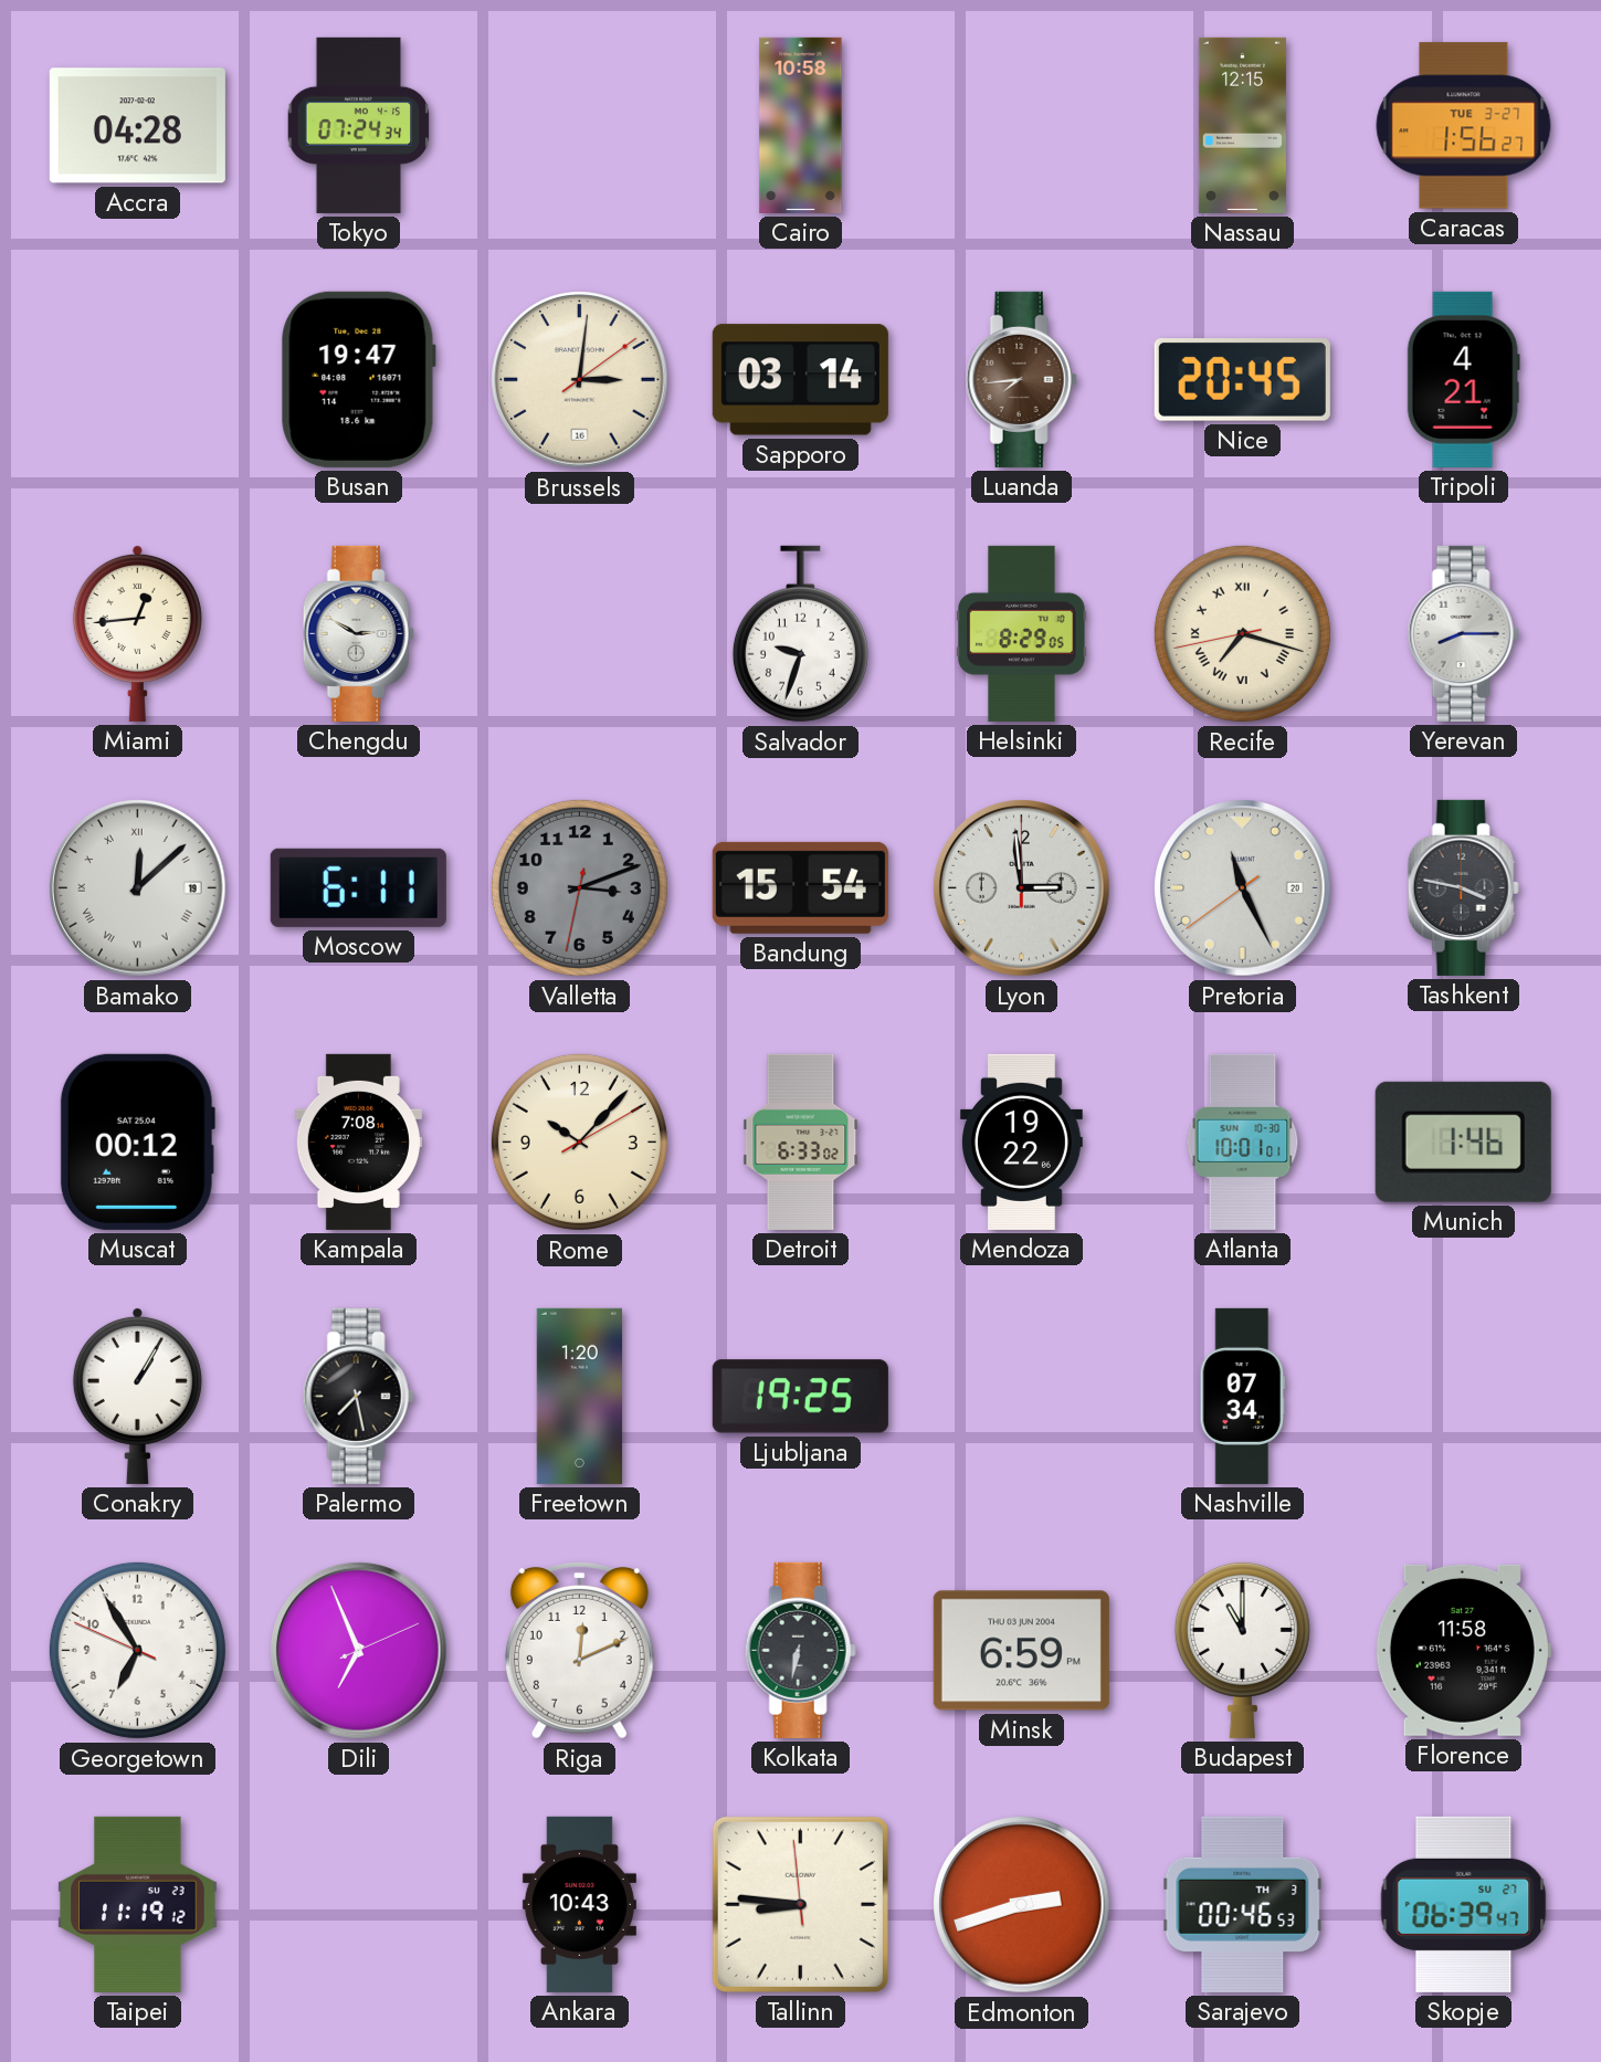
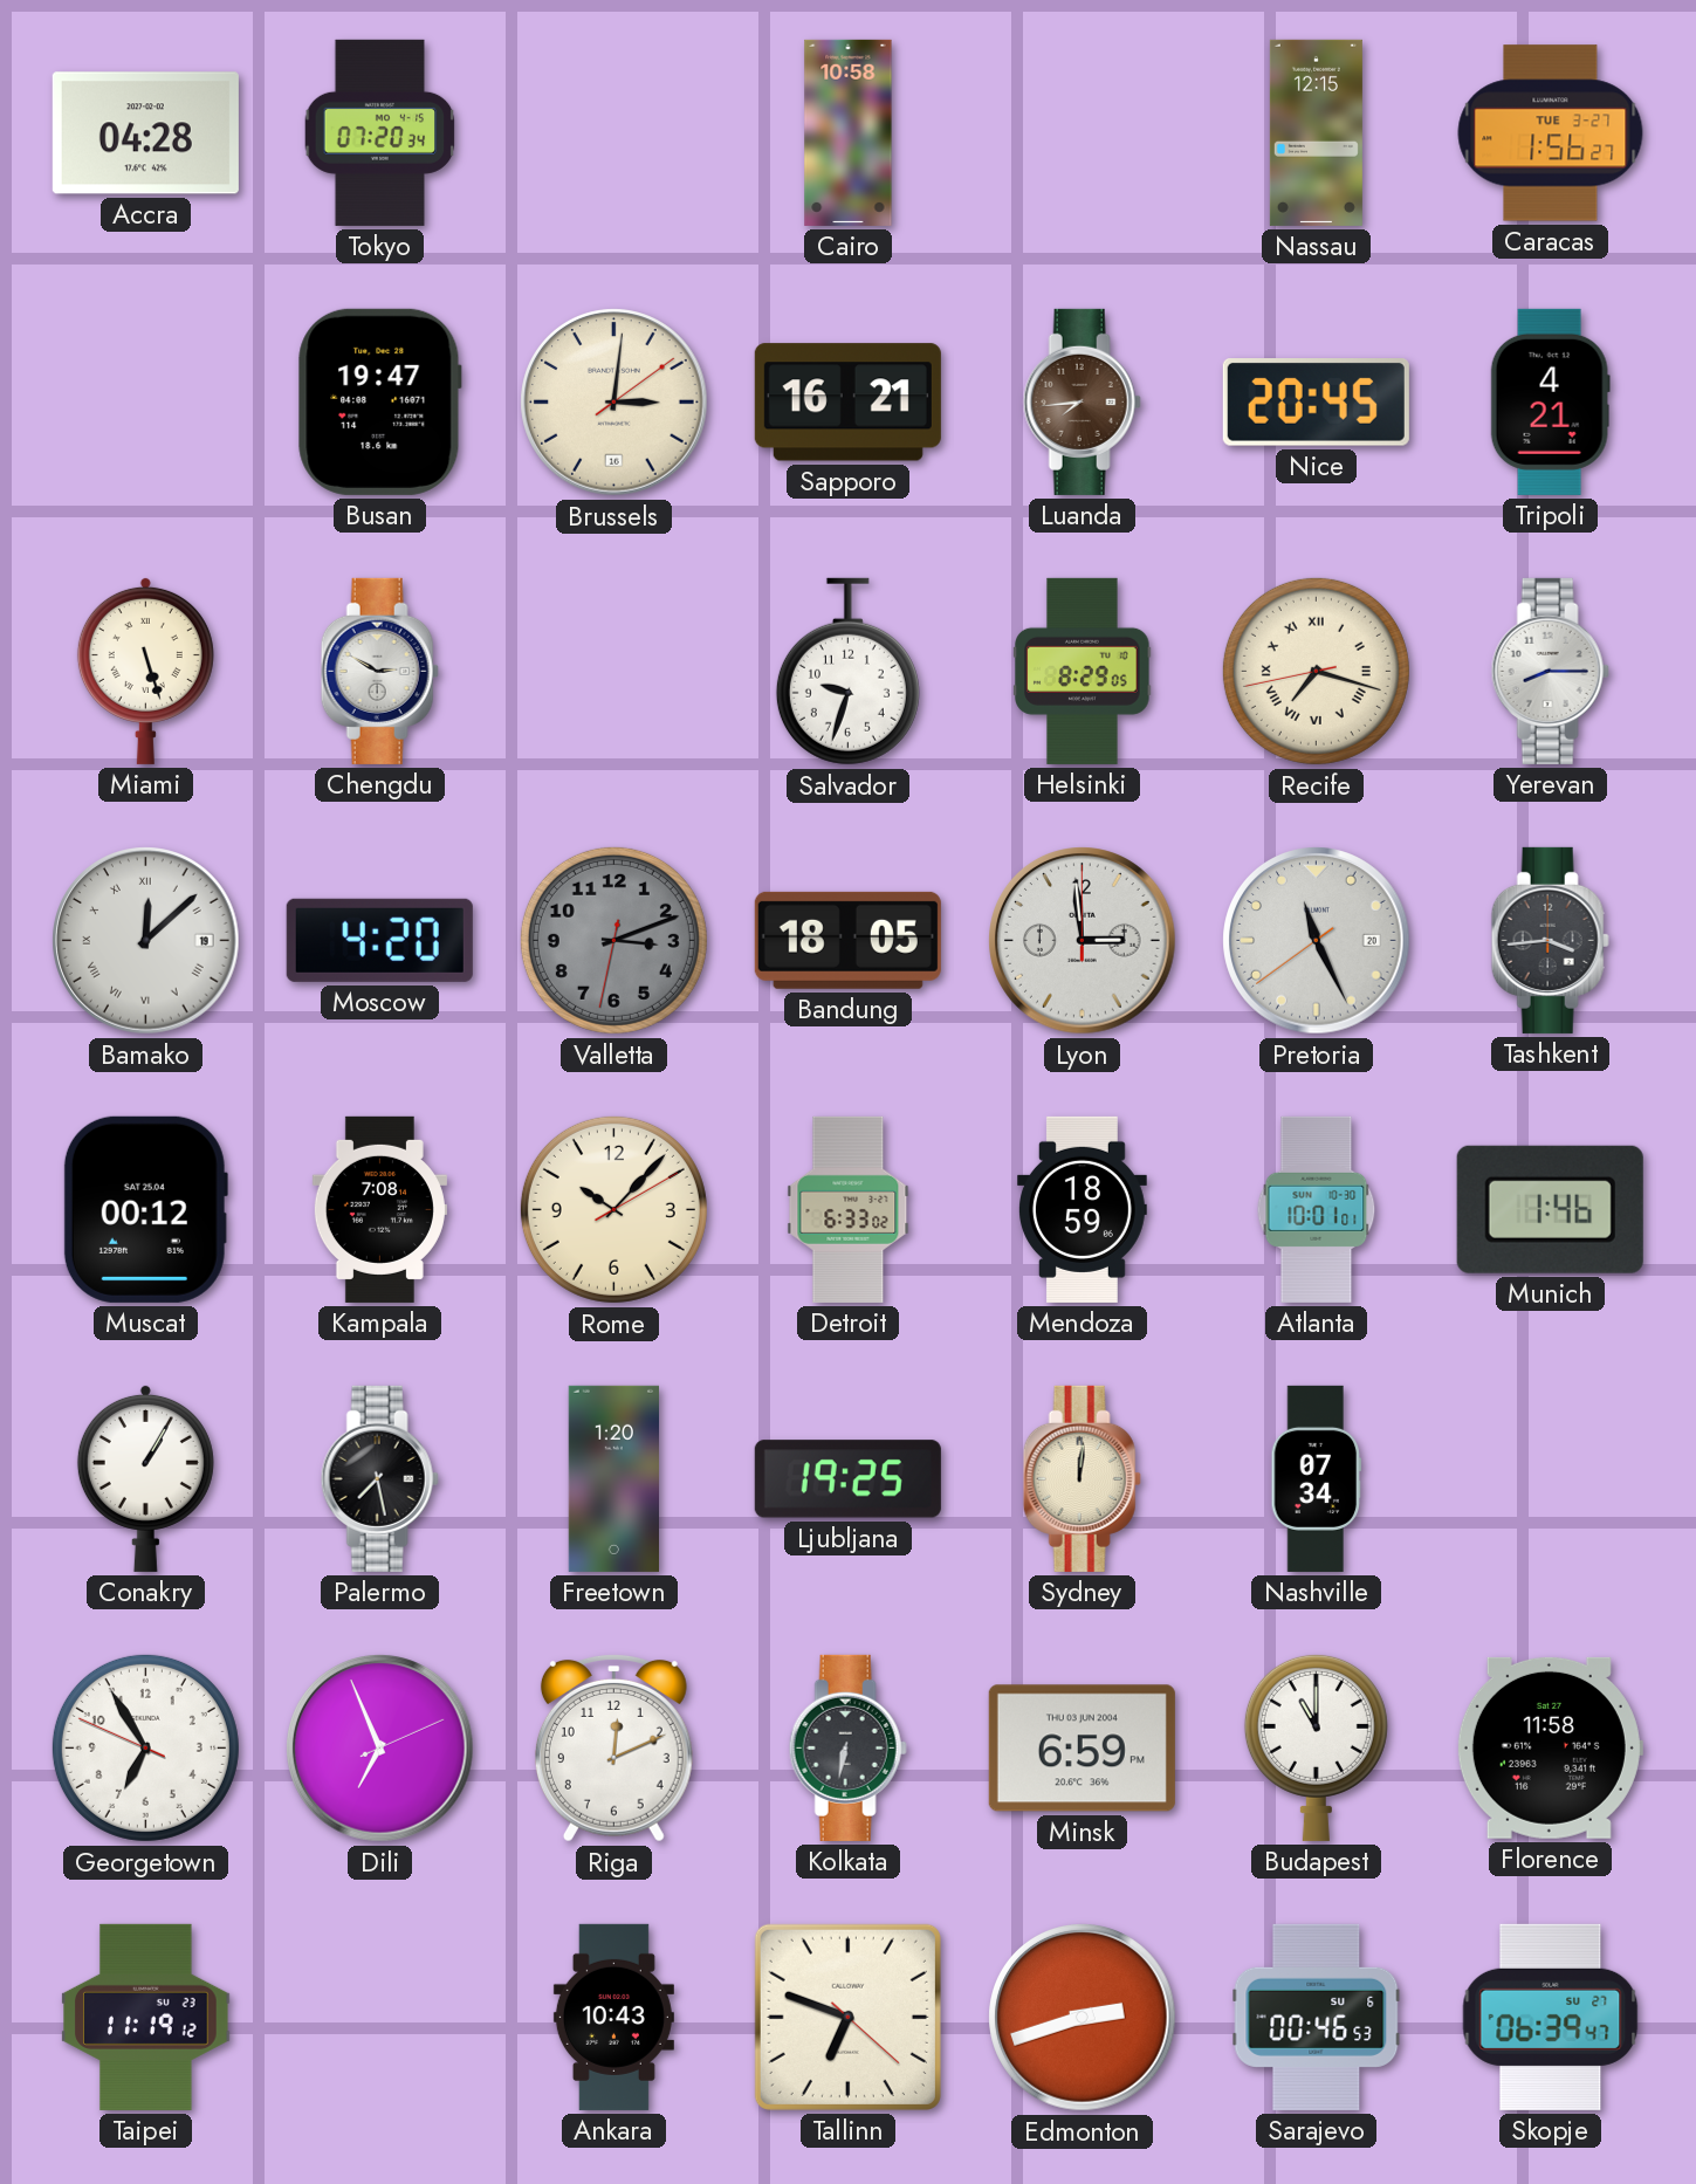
Tokyo: 07:24 -> 07:20
Sapporo: 03:14 -> 16:21
Miami: 12:44 -> 5:27
Moscow: 6:11 -> 4:20
Bandung: 15:54 -> 18:05
Tashkent: 3:47 -> 3:44
Mendoza: 19:22 -> 18:59
Sydney: none -> 12:01
Tallinn: 8:45 -> 6:48
Sarajevo date: TH 3 -> SU 6
